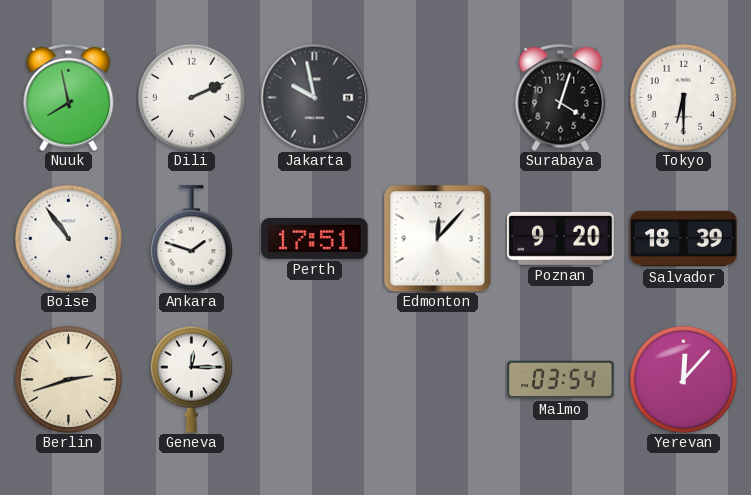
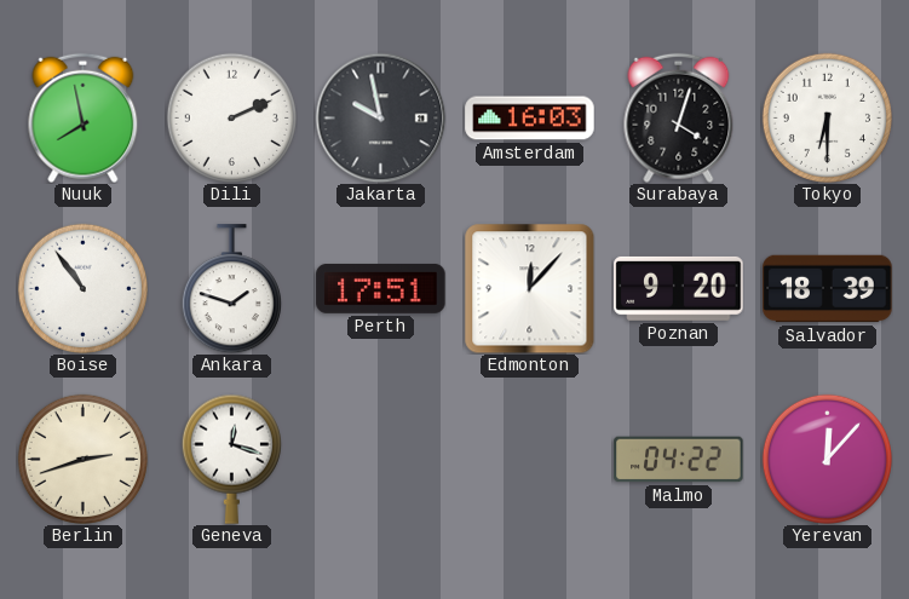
Amsterdam: none -> 16:03
Geneva: 12:15 -> 12:18
Malmo: 03:54 -> 04:22
